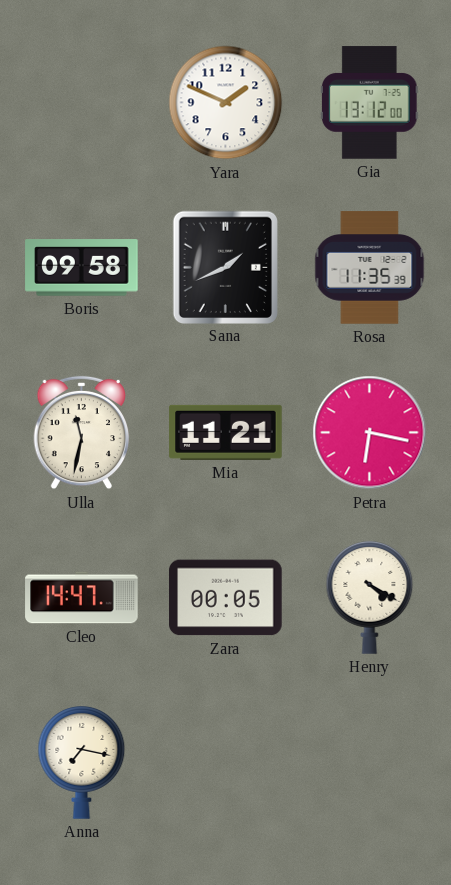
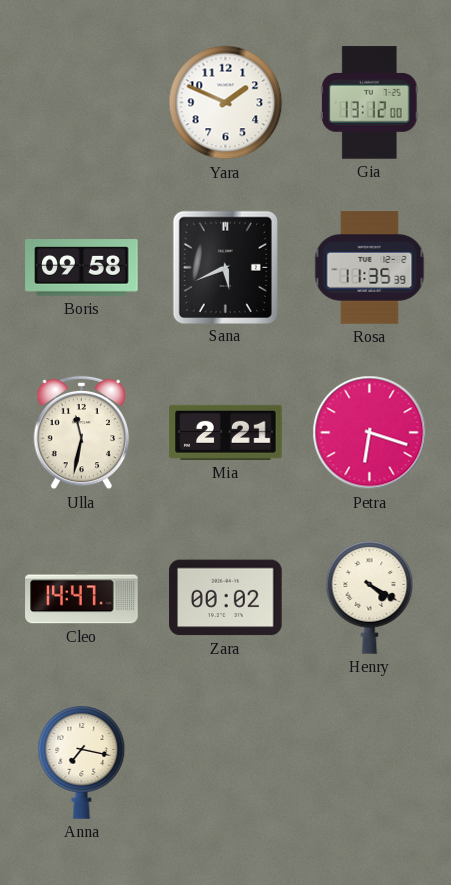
Sana: 1:41 -> 5:41
Mia: 11:21 -> 2:21
Petra: 6:17 -> 6:18
Zara: 00:05 -> 00:02
